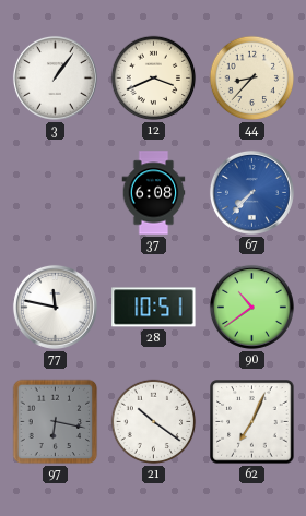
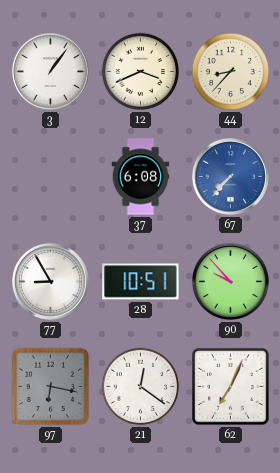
77: 11:47 -> 8:55
90: 10:39 -> 9:53
21: 10:21 -> 12:21
